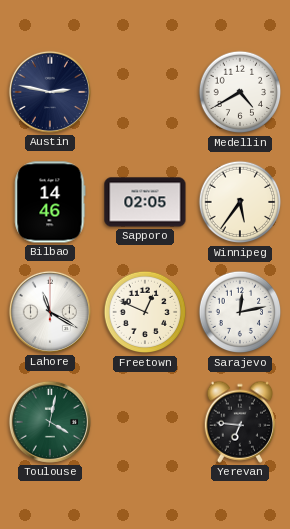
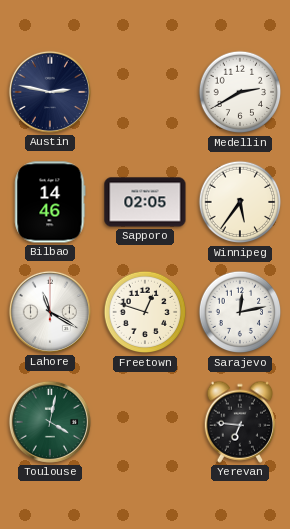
Medellin: 4:40 -> 2:40
Freetown: 12:49 -> 12:48
